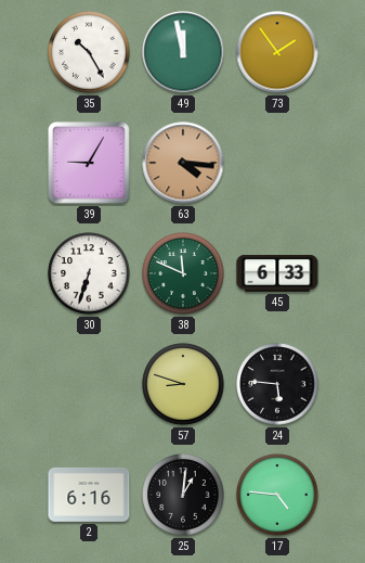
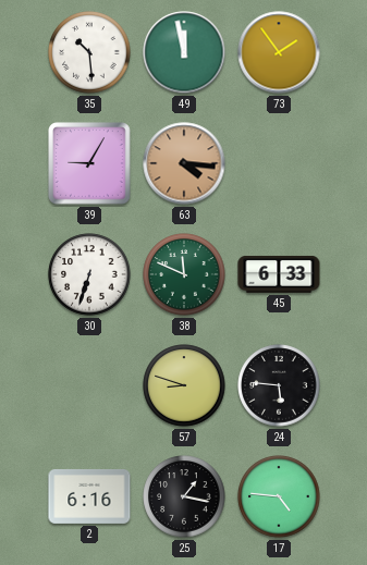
35: 10:25 -> 10:29
25: 1:01 -> 1:17
